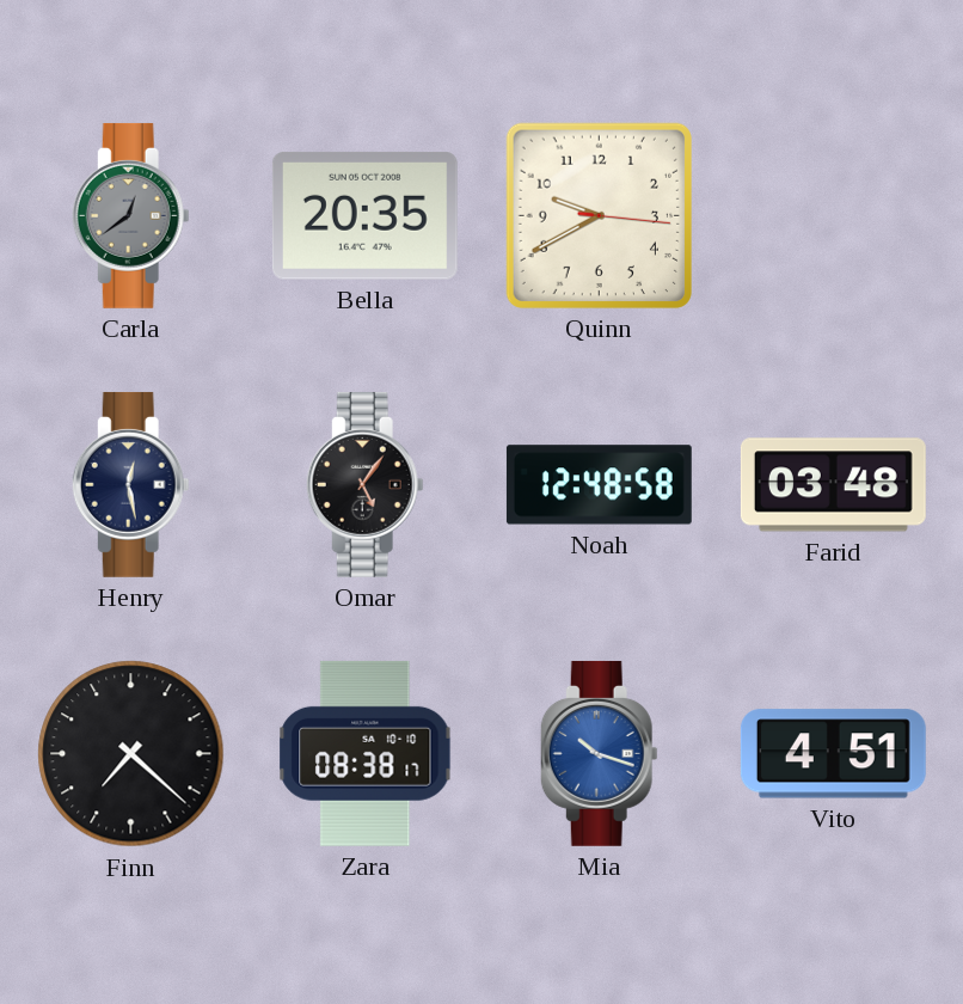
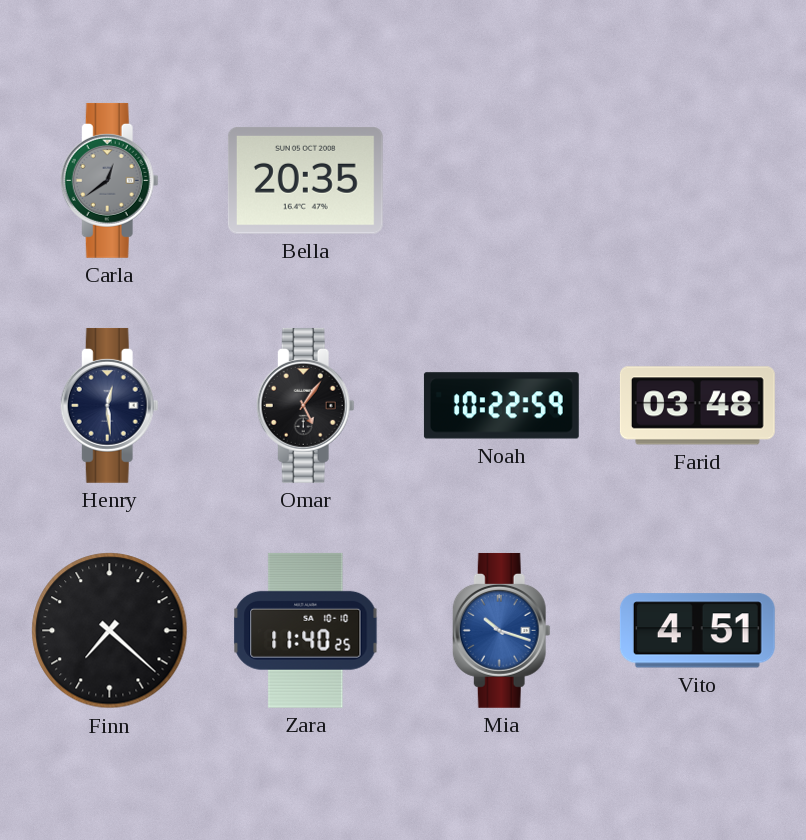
Quinn: 9:40 -> none
Henry: 12:28 -> 12:29
Noah: 12:48 -> 10:22
Zara: 08:38 -> 11:40
